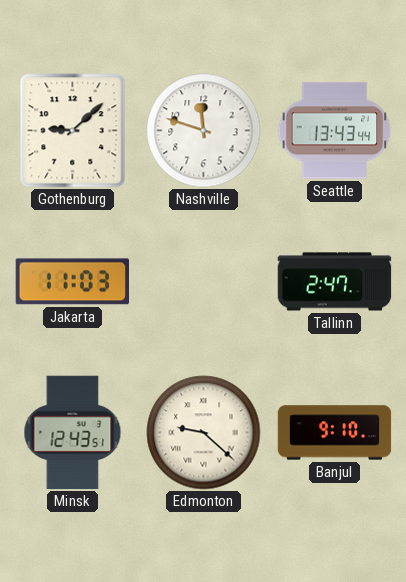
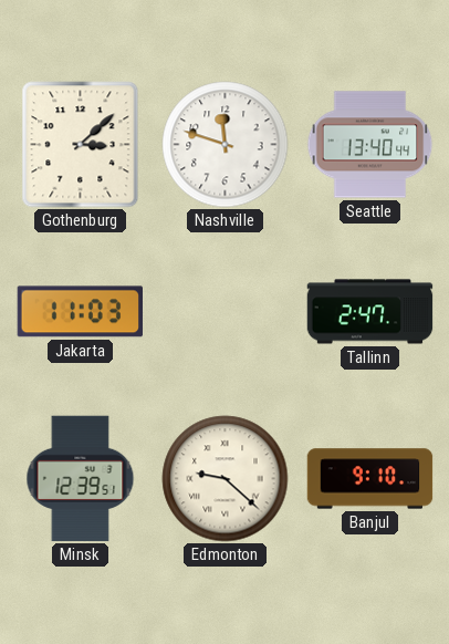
Gothenburg: 9:08 -> 3:08
Seattle: 13:43 -> 13:40
Minsk: 12:43 -> 12:39
